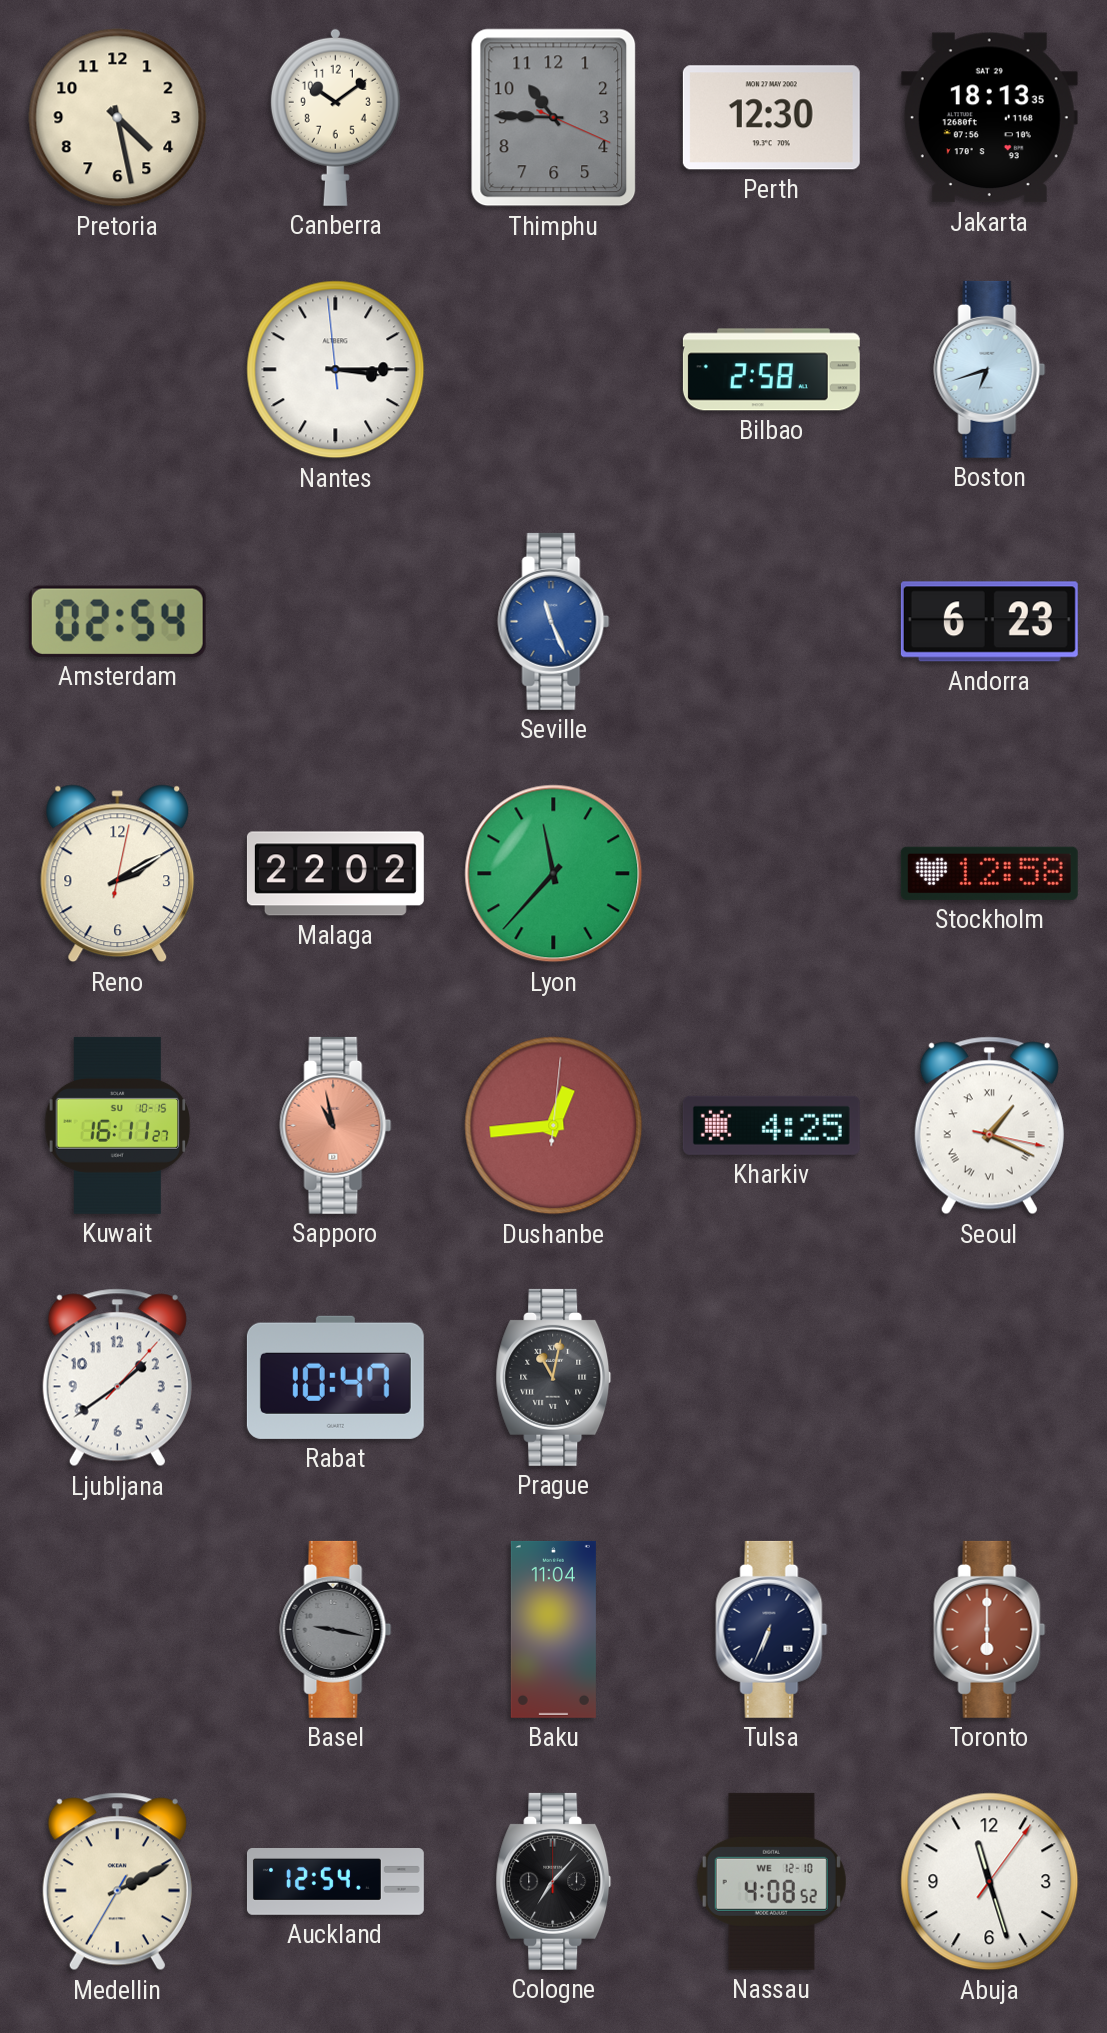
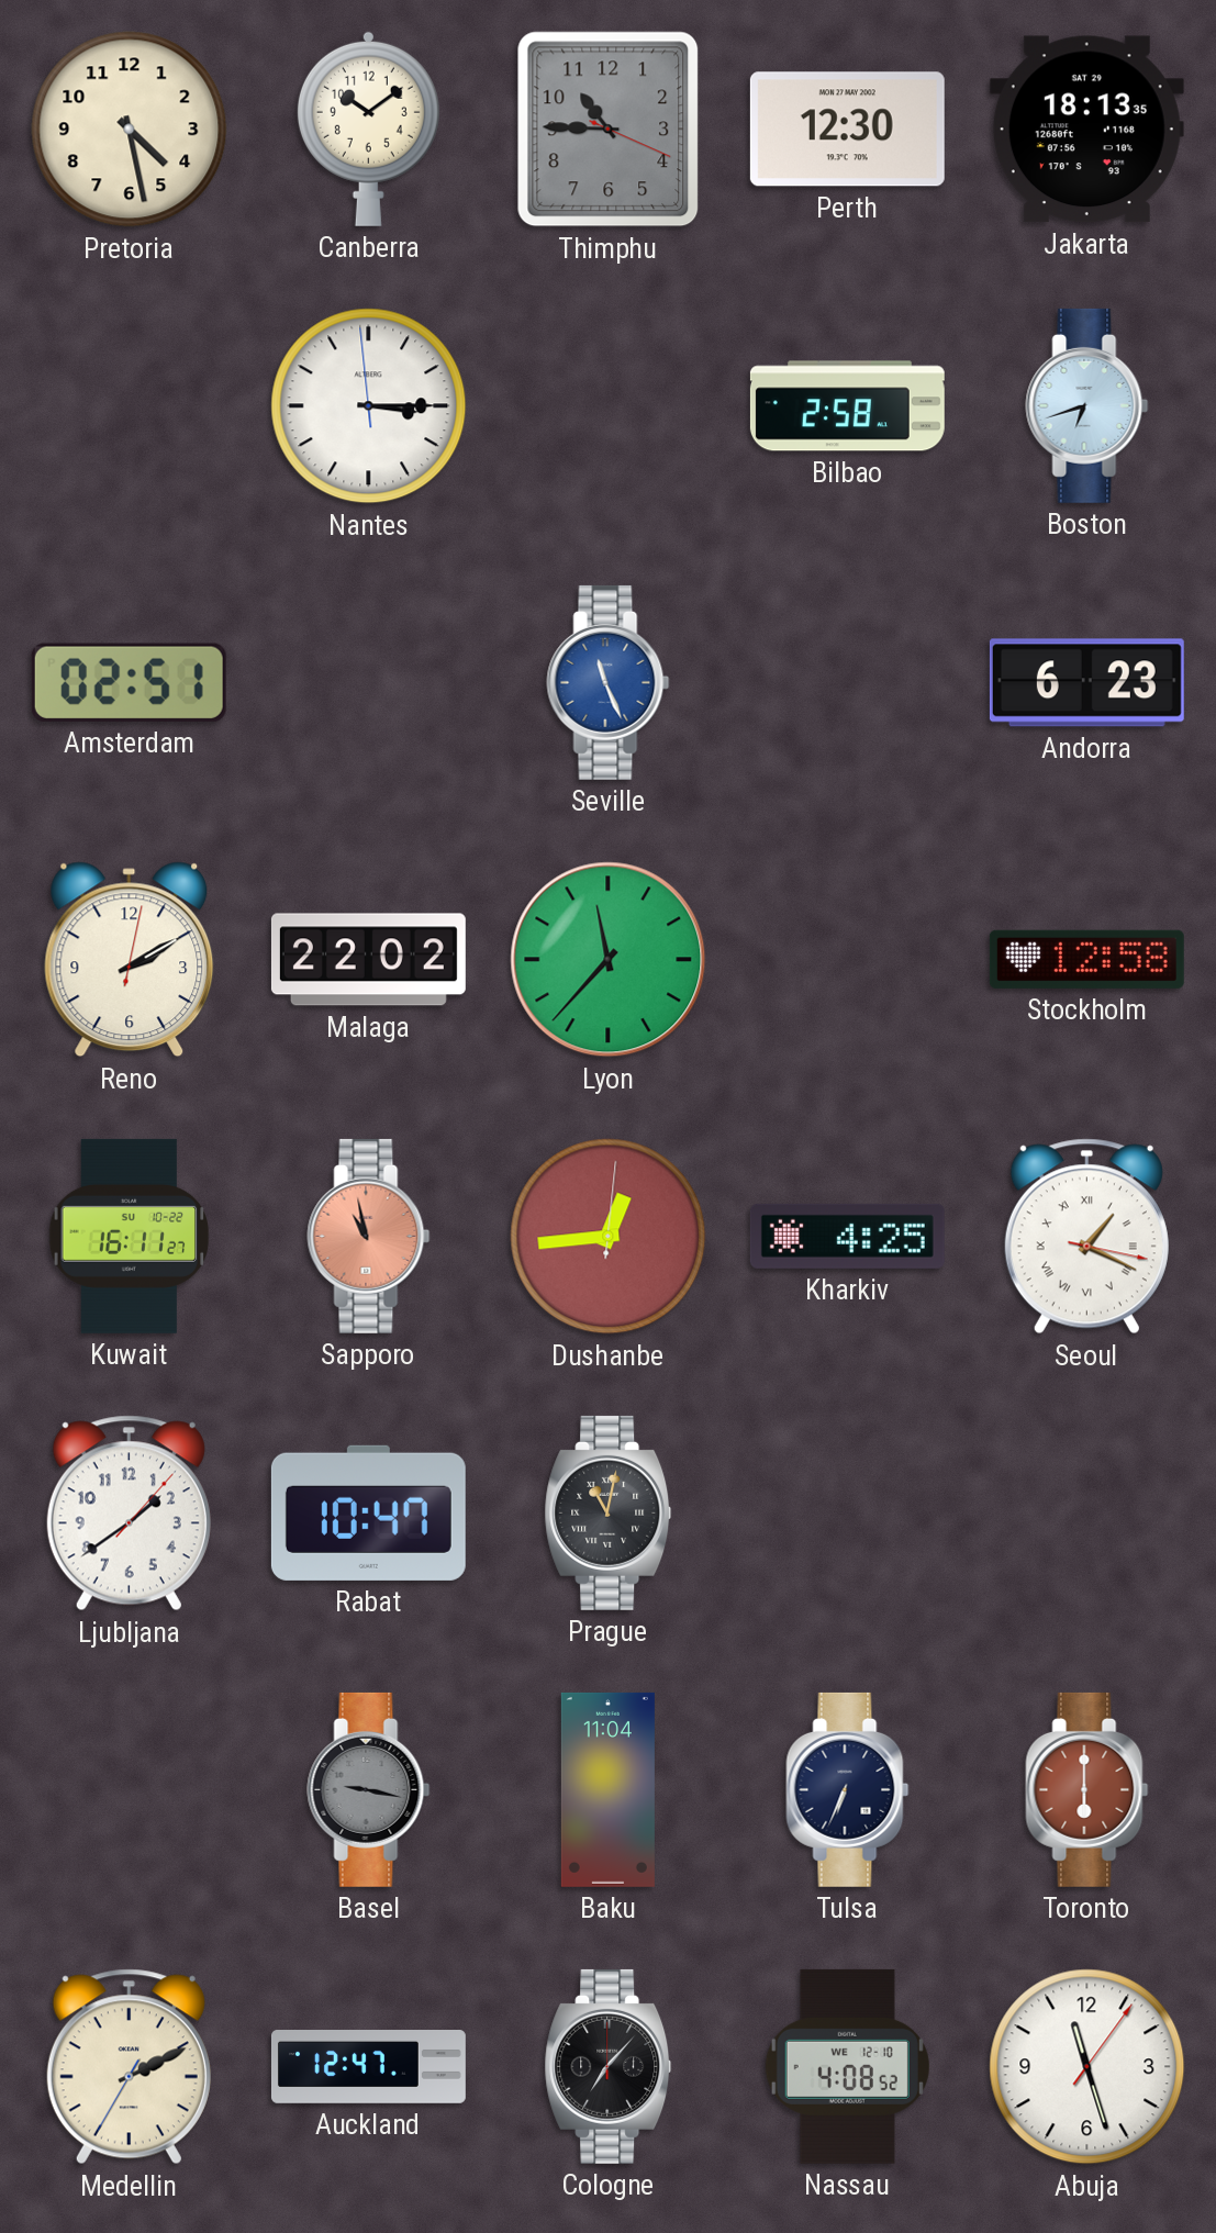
Amsterdam: 02:54 -> 02:51
Kuwait date: SU 10-15 -> SU 10-22
Auckland: 12:54 -> 12:47
